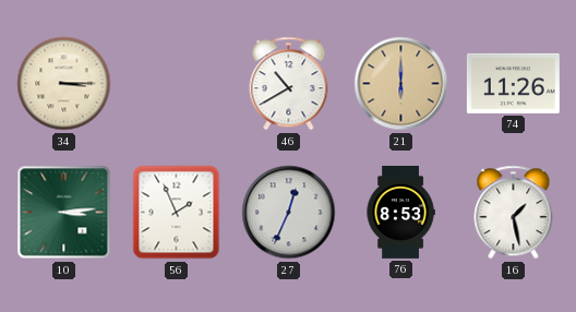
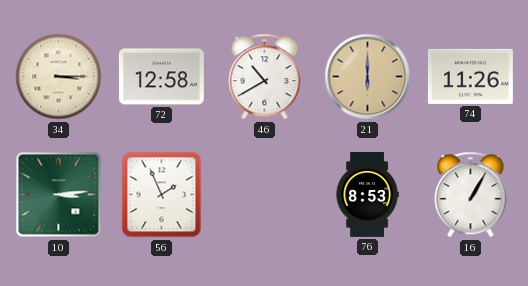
72: none -> 12:58
27: 12:34 -> none
16: 1:28 -> 1:05
